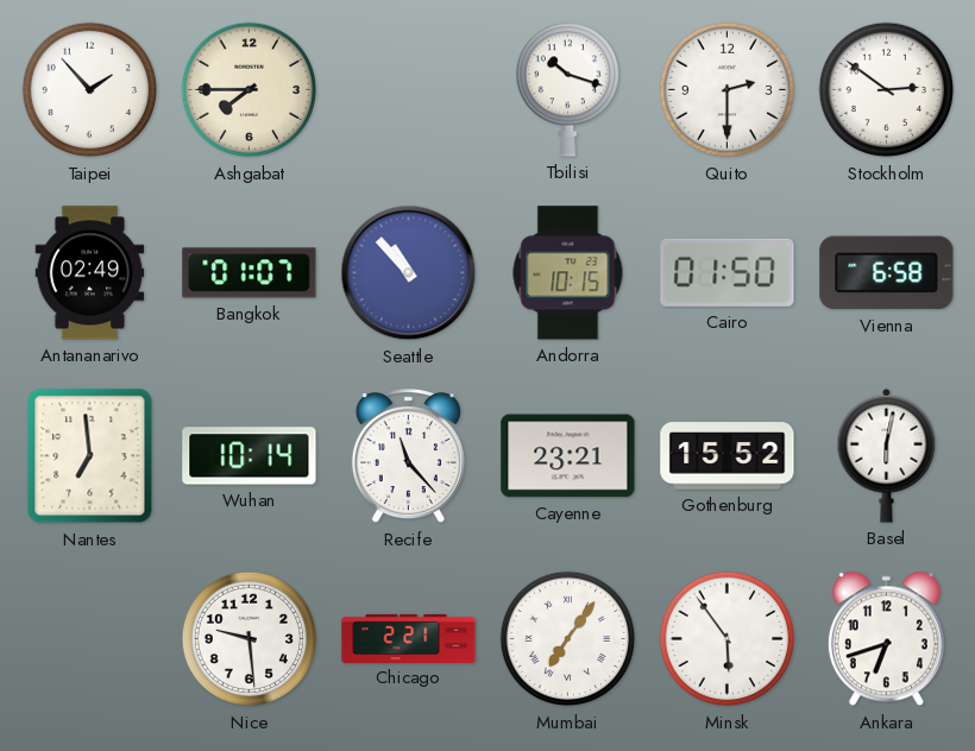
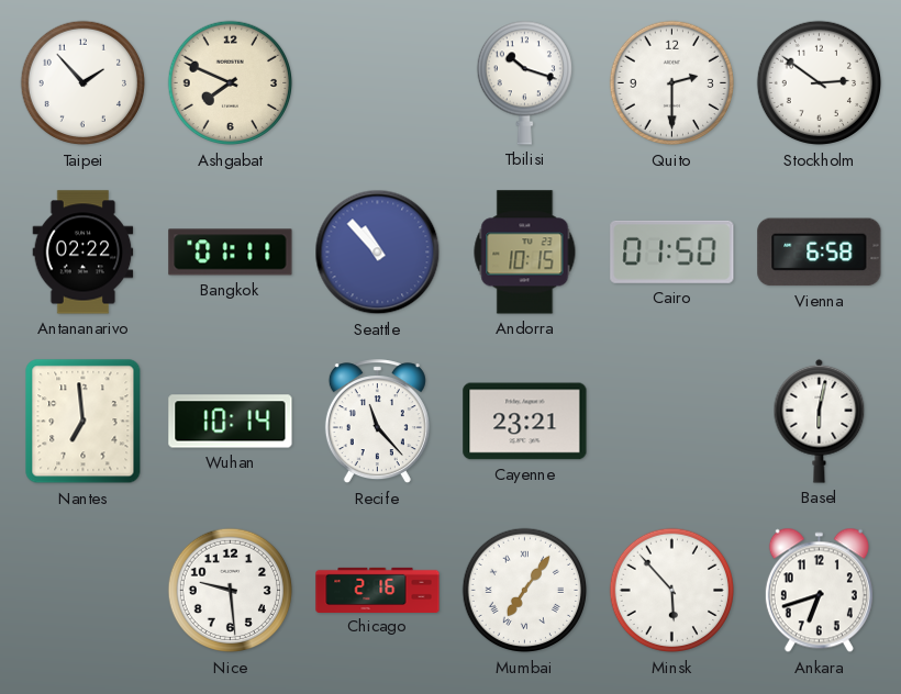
Ashgabat: 7:45 -> 7:49
Antananarivo: 02:49 -> 02:22
Bangkok: 01:07 -> 01:11
Gothenburg: 15:52 -> none
Chicago: 2:21 -> 2:16
Minsk: 5:54 -> 5:53
